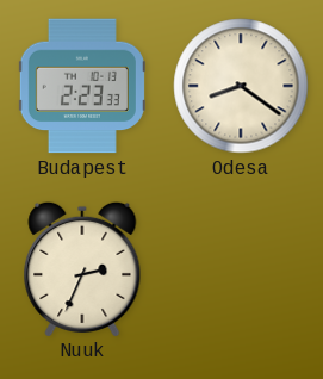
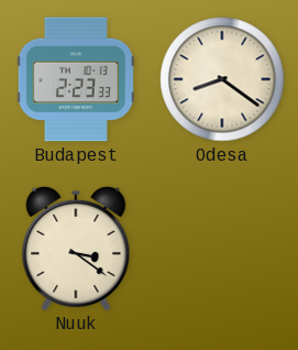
Nuuk: 2:34 -> 3:21
